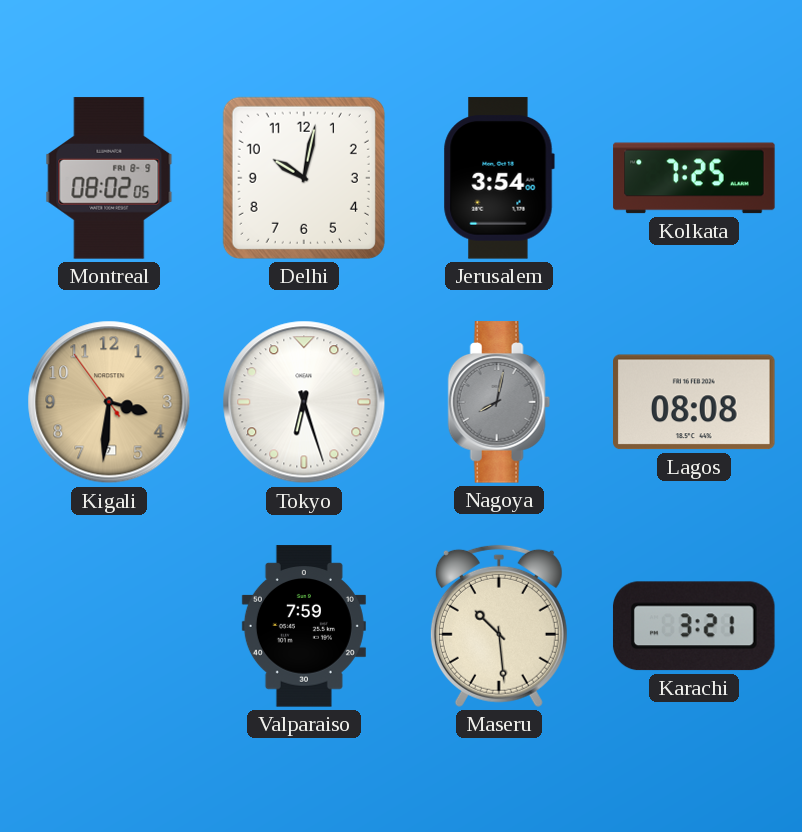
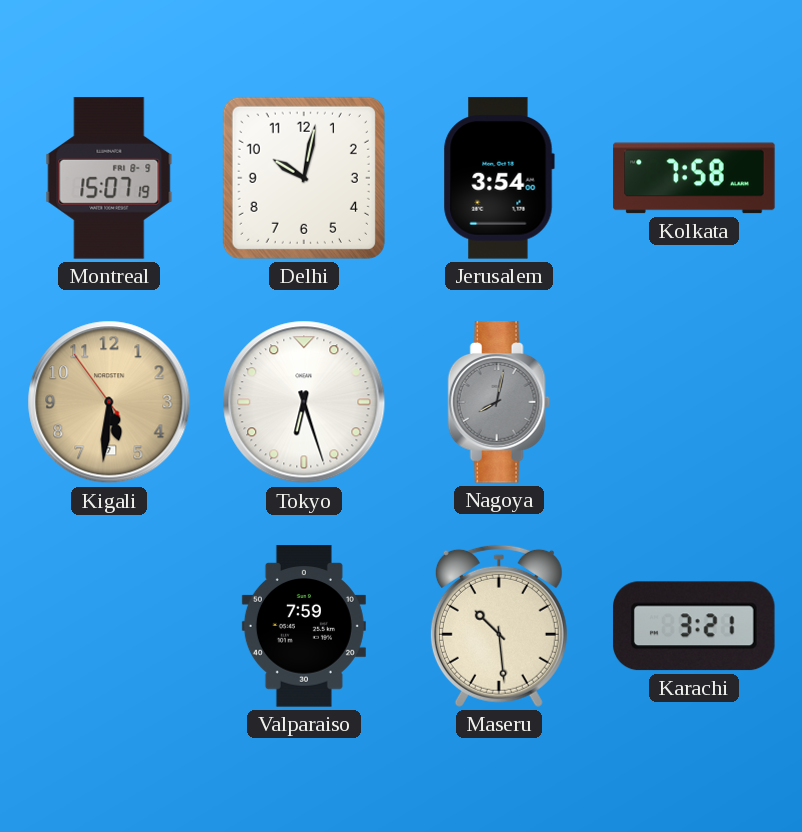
Montreal: 08:02 -> 15:07
Kolkata: 7:25 -> 7:58
Kigali: 3:30 -> 5:30
Lagos: 08:08 -> none
